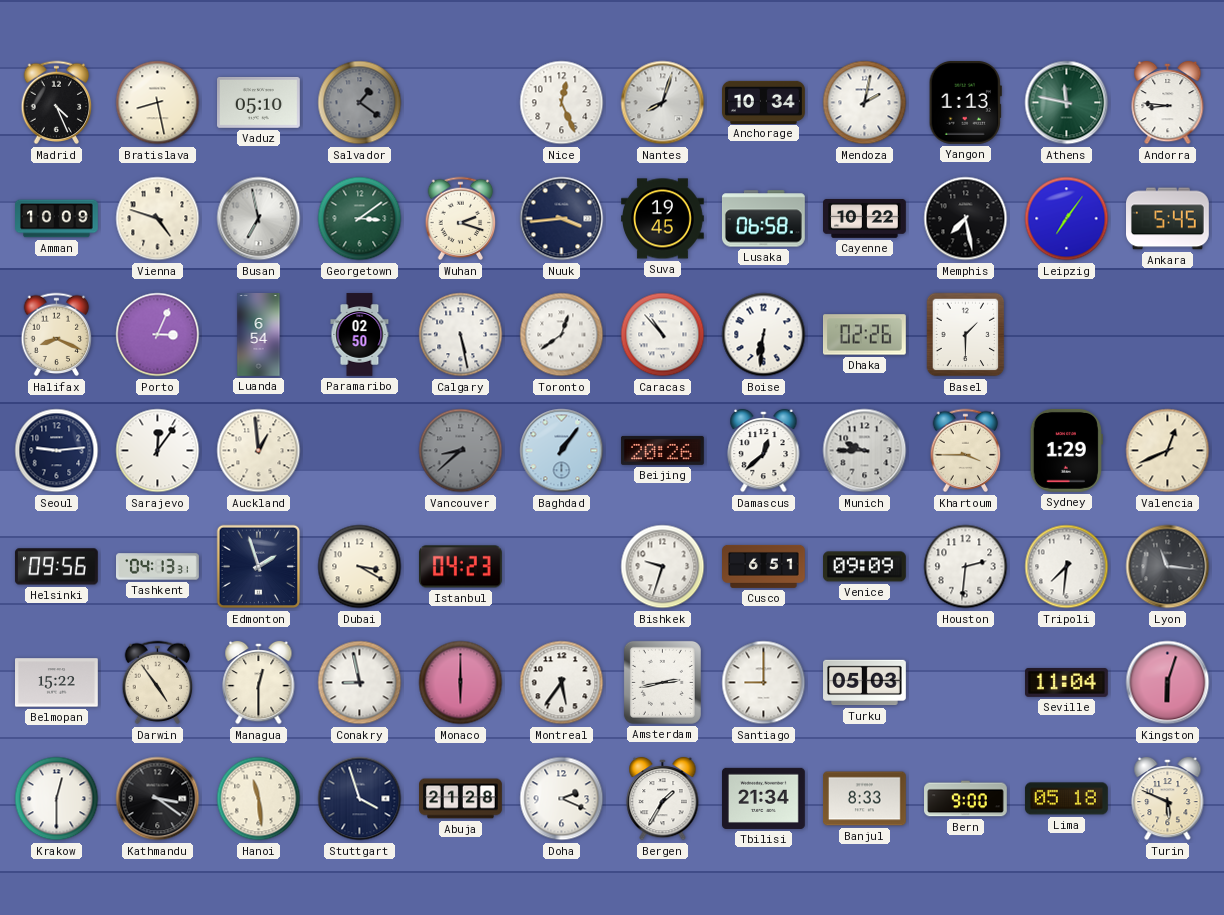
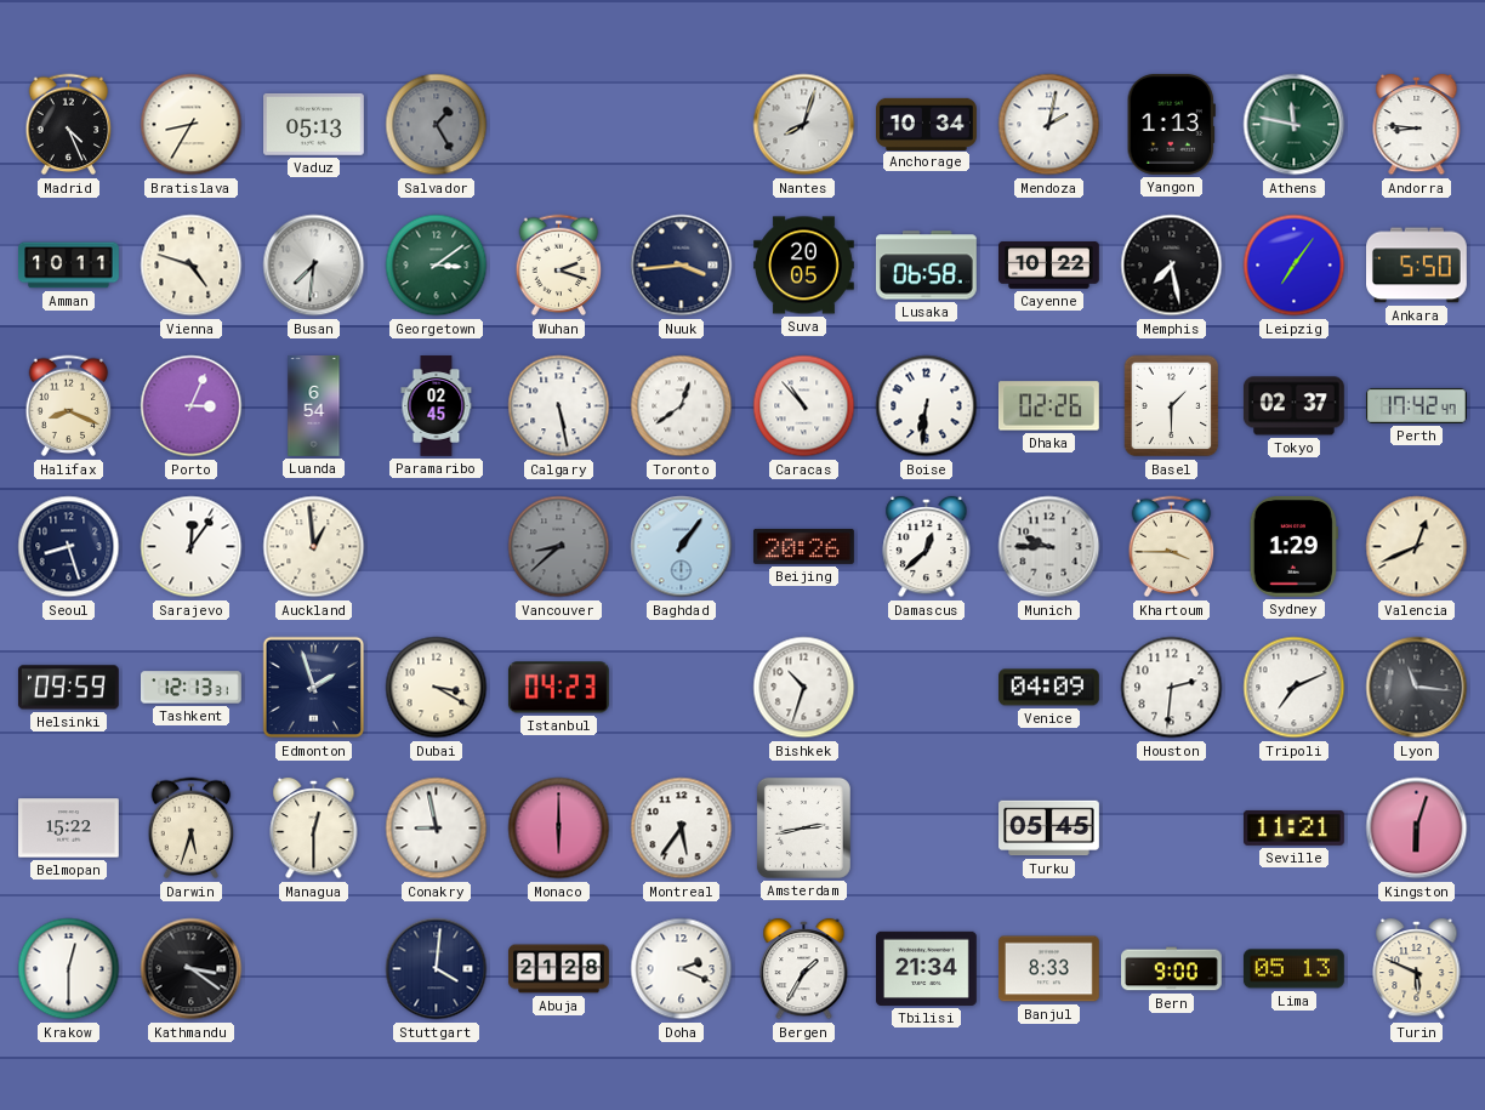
Bratislava: 8:28 -> 8:35
Vaduz: 05:10 -> 05:13
Salvador: 1:21 -> 1:25
Nice: 12:26 -> none
Amman: 10:09 -> 10:11
Busan: 6:58 -> 7:31
Suva: 19:45 -> 20:05
Ankara: 5:45 -> 5:50
Paramaribo: 02:50 -> 02:45
Tokyo: none -> 02:37
Perth: none -> 17:42
Seoul: 9:14 -> 8:27
Helsinki: 09:56 -> 09:59
Tashkent: 04:13 -> 12:13
Bishkek: 9:33 -> 10:33
Cusco: 6:51 -> none
Venice: 09:09 -> 04:09
Tripoli: 7:31 -> 7:11
Darwin: 4:54 -> 5:33
Santiago: 9:00 -> none
Turku: 05:03 -> 05:45
Seville: 11:04 -> 11:21
Hanoi: 11:29 -> none
Stuttgart: 3:57 -> 4:01
Lima: 05:18 -> 05:13
